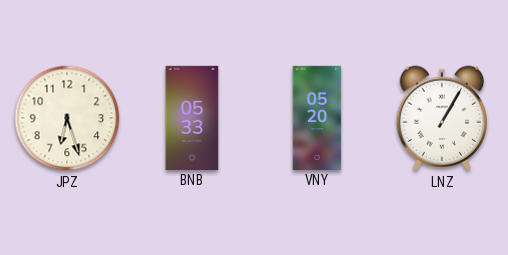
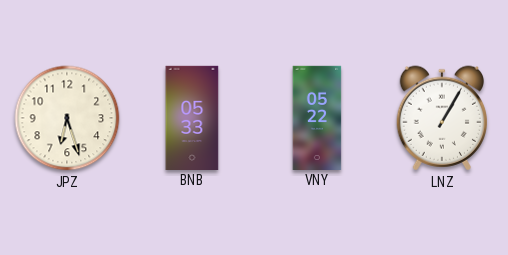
VNY: 05:20 -> 05:22
